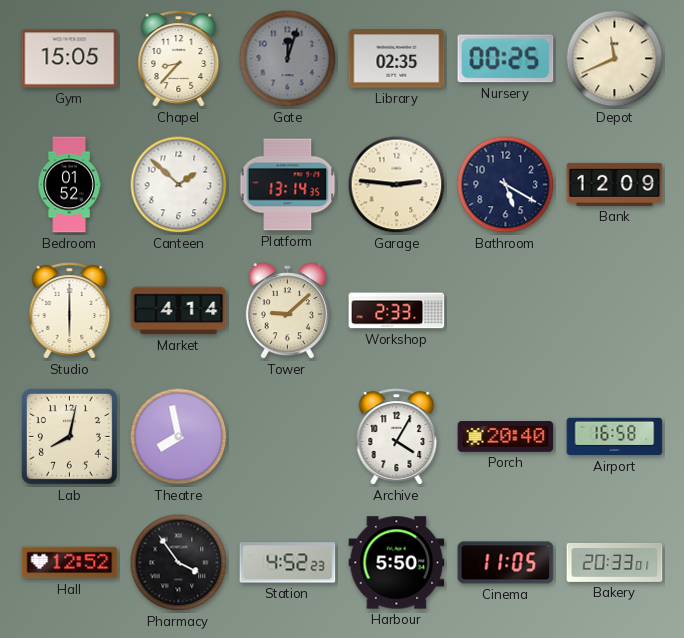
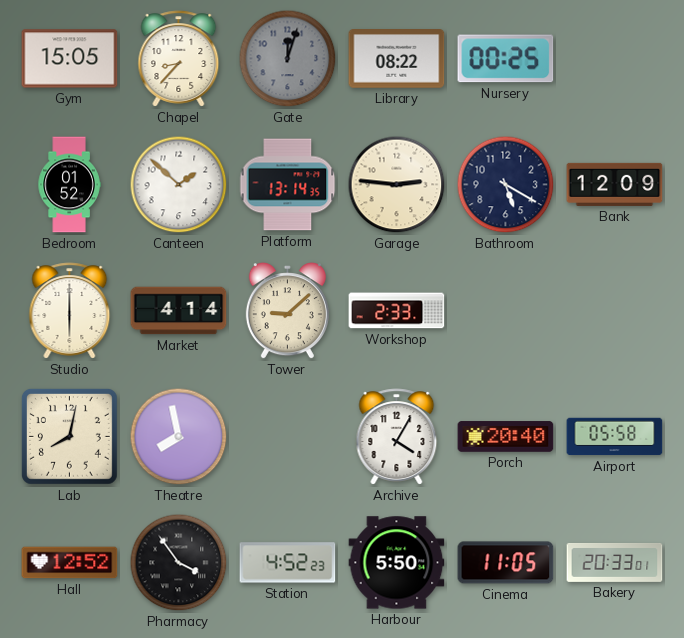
Library: 02:35 -> 08:22
Depot: 11:41 -> none
Airport: 16:58 -> 05:58
